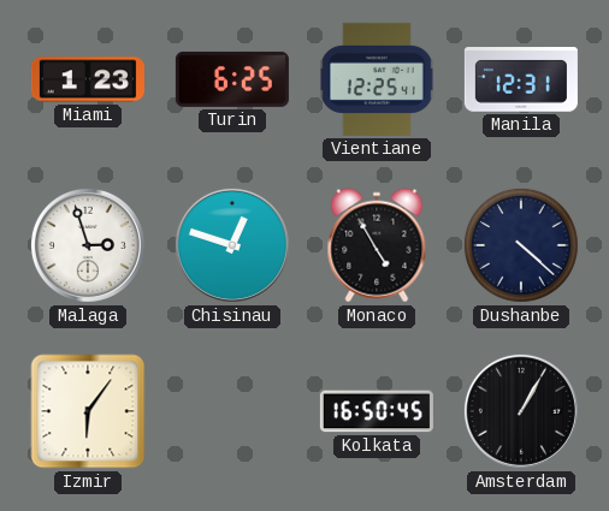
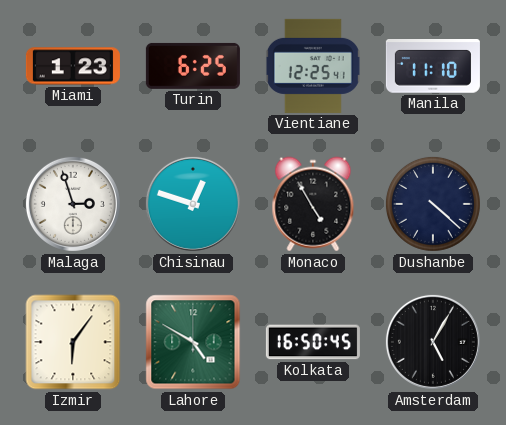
Manila: 12:31 -> 11:10
Lahore: none -> 4:50
Amsterdam: 1:05 -> 5:05
